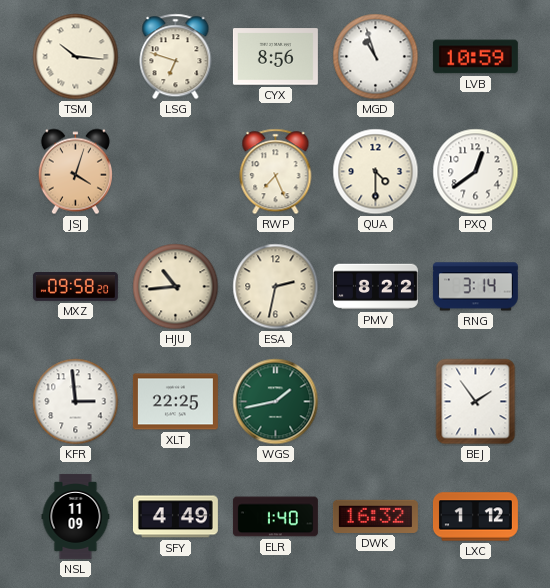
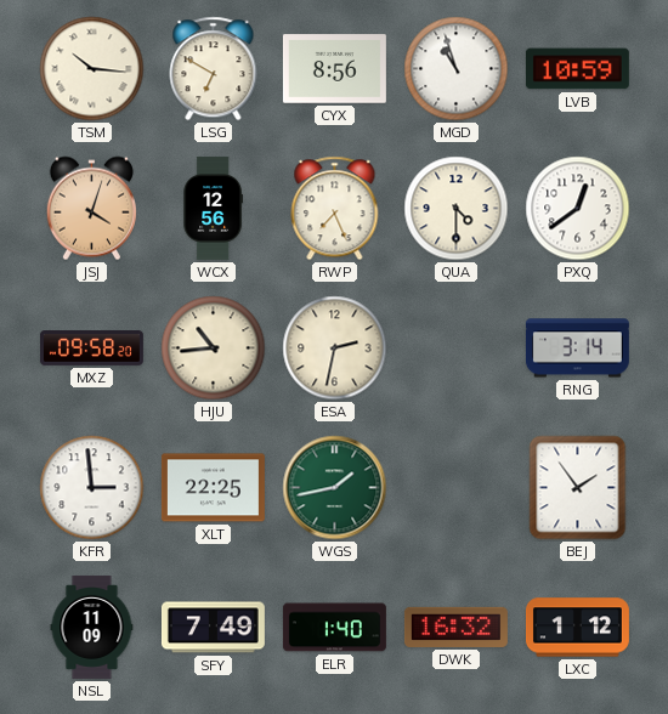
LSG: 6:48 -> 6:50
WCX: none -> 12:56
PMV: 8:22 -> none
SFY: 4:49 -> 7:49
